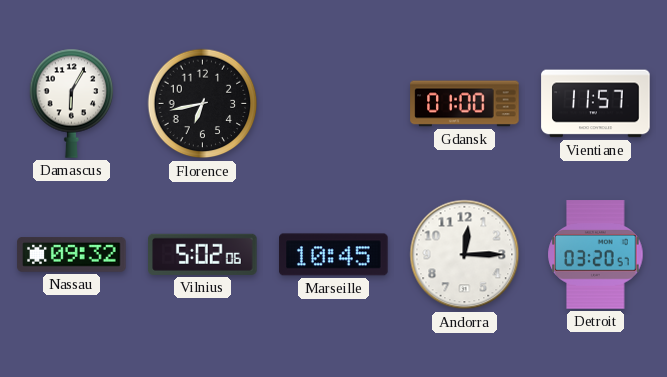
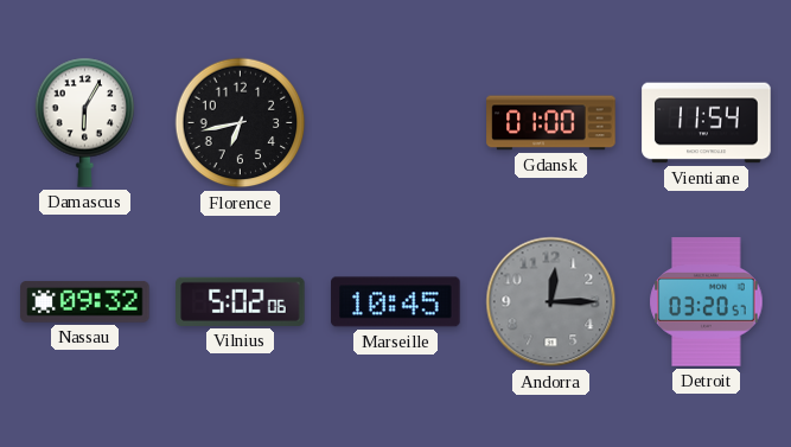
Vientiane: 11:57 -> 11:54
Andorra dial: white -> grey
